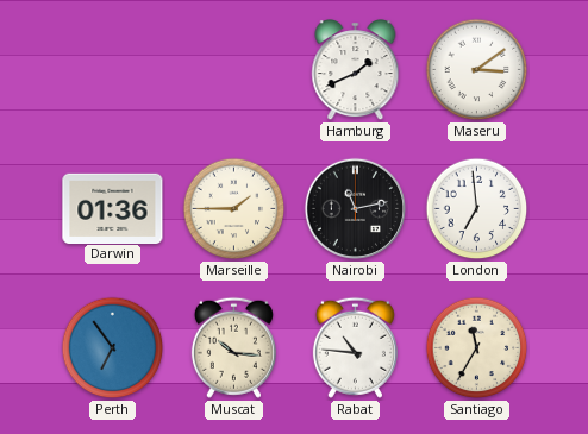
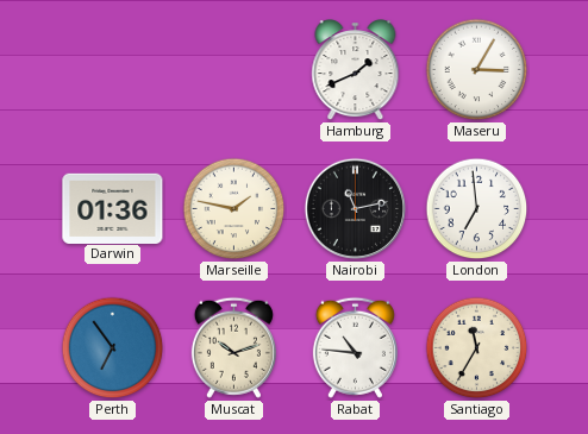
Maseru: 3:09 -> 3:05
Marseille: 1:45 -> 1:47
Muscat: 10:16 -> 10:12
